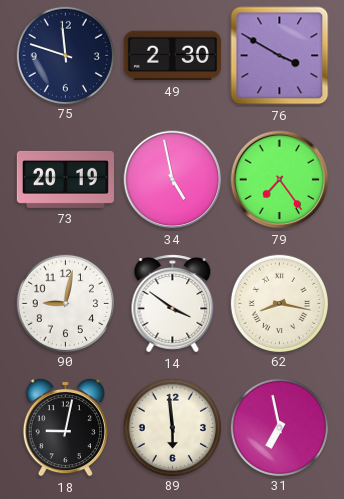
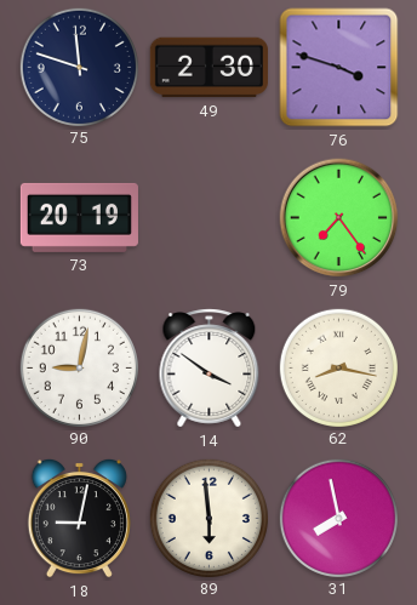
76: 3:50 -> 3:48
34: 4:58 -> none
31: 6:58 -> 7:58
